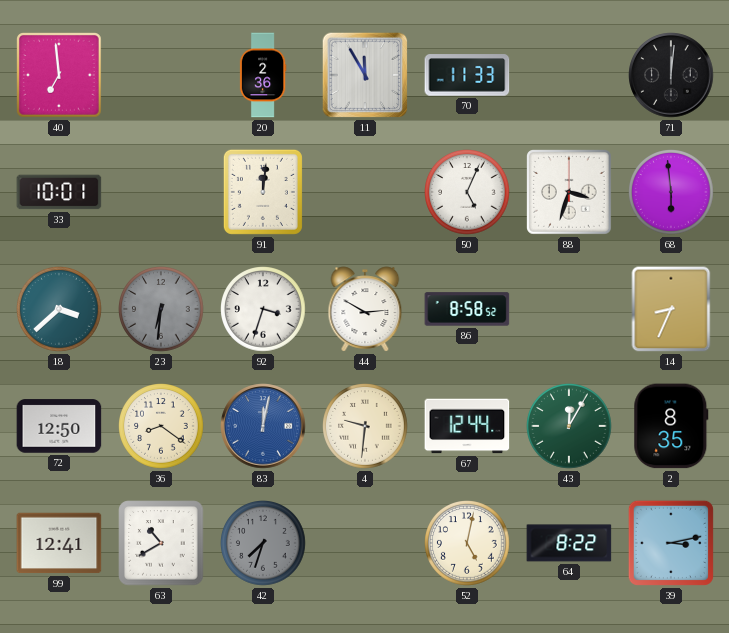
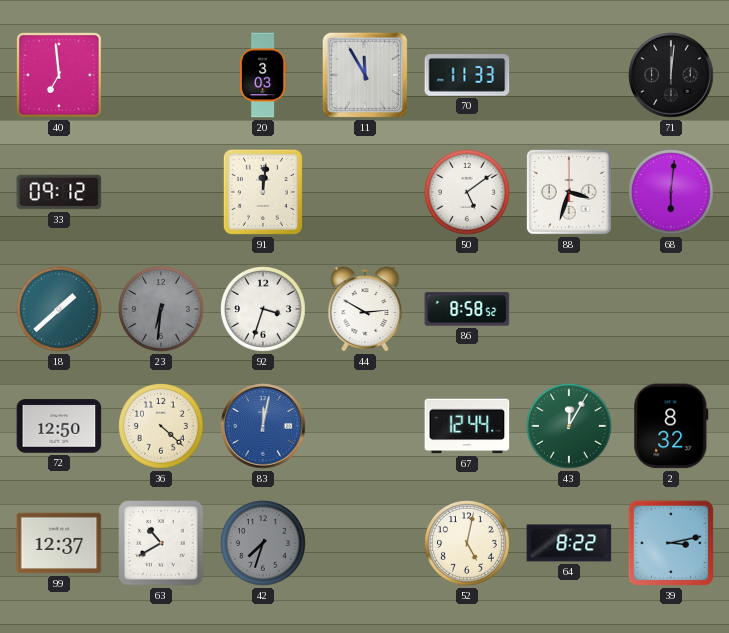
20: 2:36 -> 3:03
33: 10:01 -> 09:12
50: 5:04 -> 5:09
68: 5:59 -> 6:01
18: 3:38 -> 1:38
14: 8:34 -> none
36: 8:21 -> 4:22
4: 9:31 -> none
2: 8:35 -> 8:32
99: 12:41 -> 12:37
